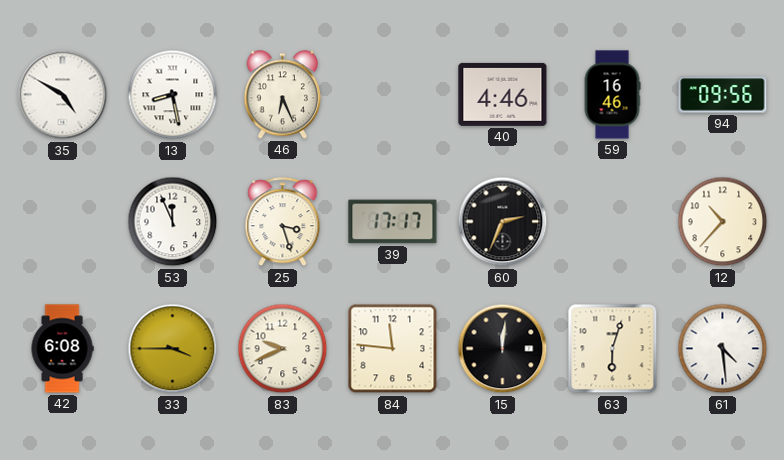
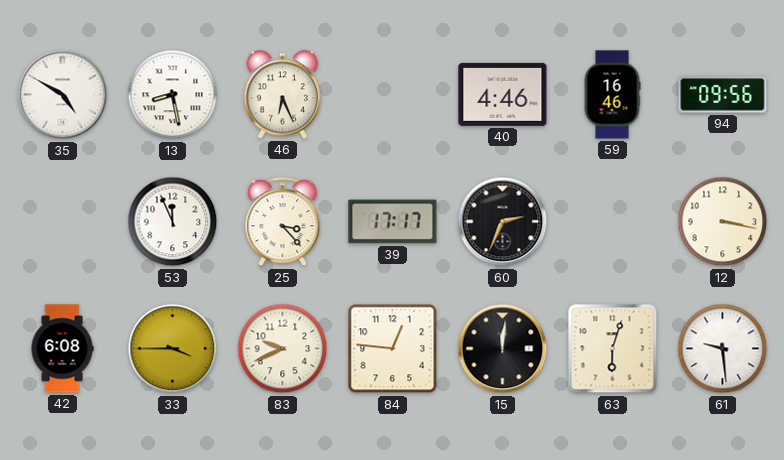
25: 3:27 -> 3:23
12: 10:37 -> 3:17
84: 11:46 -> 12:46
61: 4:29 -> 9:29
